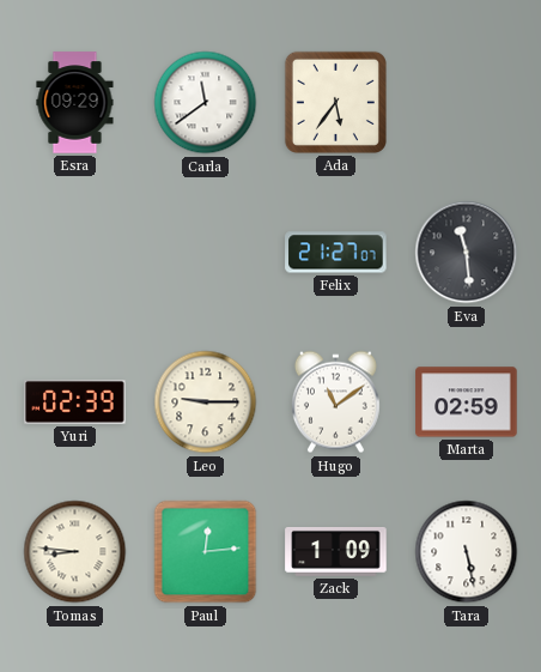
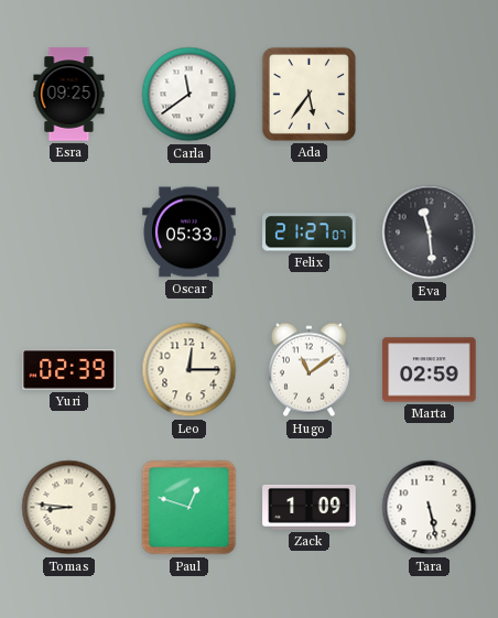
Esra: 09:29 -> 09:25
Oscar: none -> 05:33
Leo: 9:15 -> 12:15
Paul: 12:14 -> 12:48
